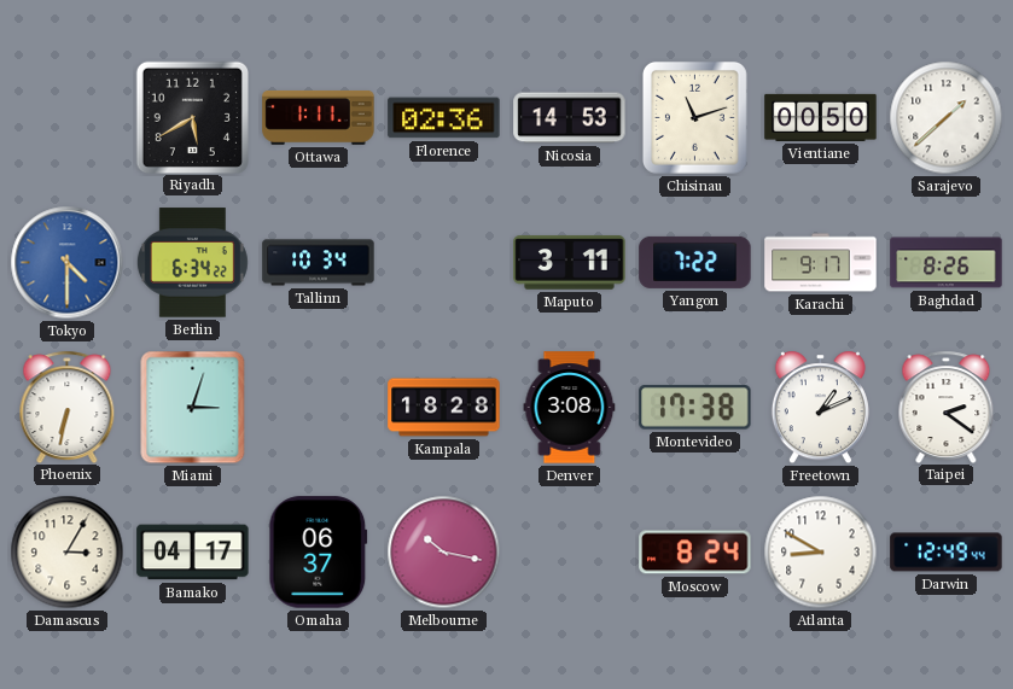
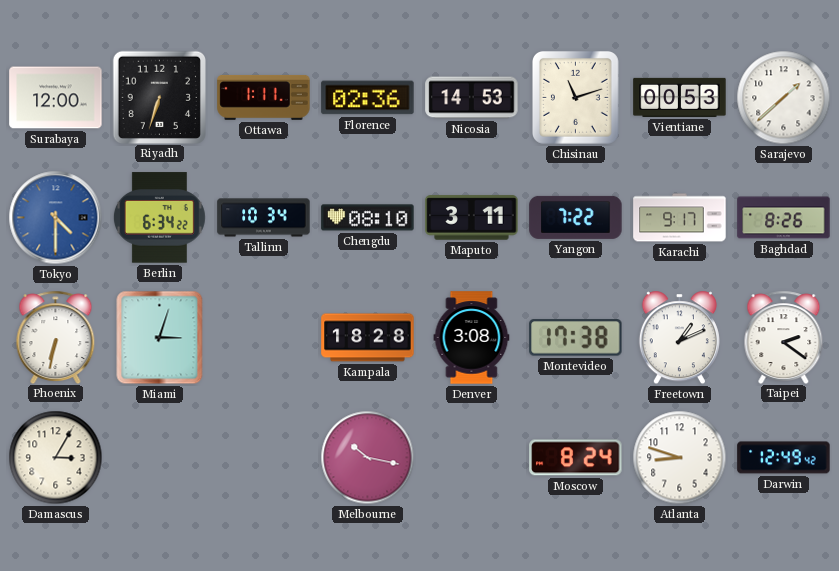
Surabaya: none -> 12:00
Riyadh: 5:40 -> 6:33
Vientiane: 00:50 -> 00:53
Chengdu: none -> 08:10
Bamako: 04:17 -> none
Omaha: 06:37 -> none
Atlanta: 8:50 -> 8:48
Darwin: 12:49:44 -> 12:49:42
